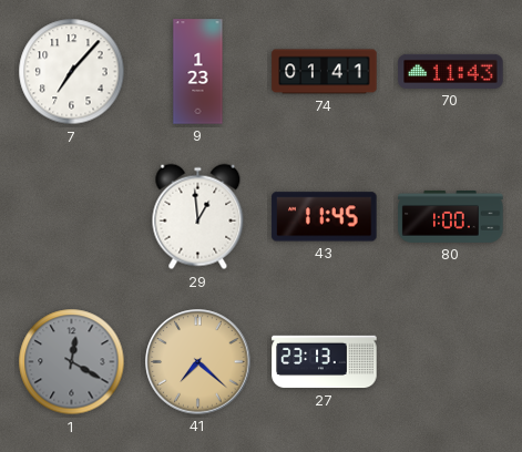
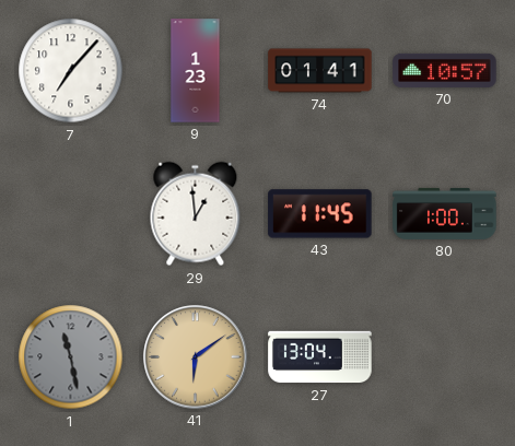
70: 11:43 -> 10:57
1: 12:20 -> 11:28
41: 7:22 -> 6:09
27: 23:13 -> 13:04
